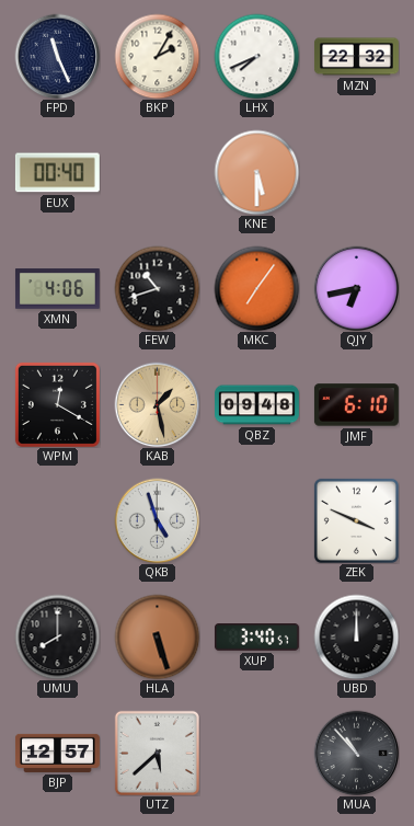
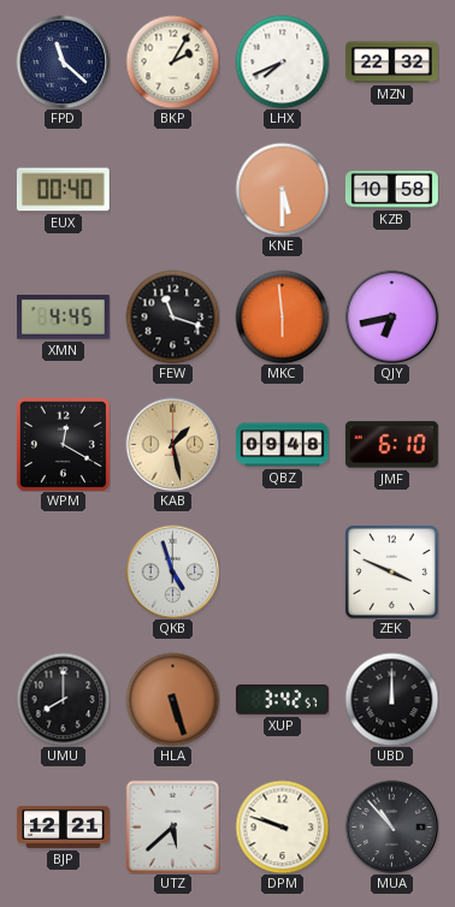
FPD: 11:26 -> 11:22
KZB: none -> 10:58
XMN: 4:06 -> 4:45
FEW: 10:42 -> 11:18
MKC: 7:06 -> 5:59
XUP: 3:40 -> 3:42
BJP: 12:57 -> 12:21
DPM: none -> 9:48
